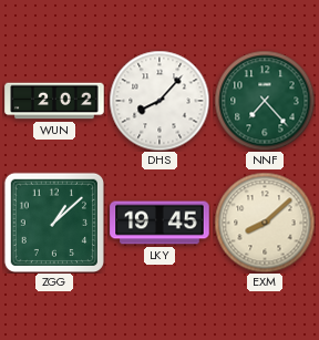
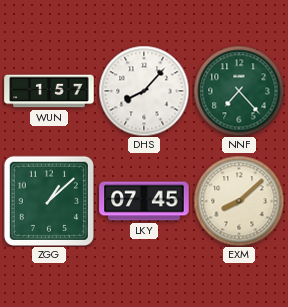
WUN: 2:02 -> 1:57
LKY: 19:45 -> 07:45
